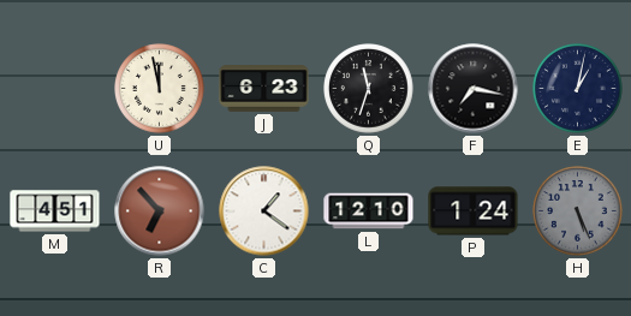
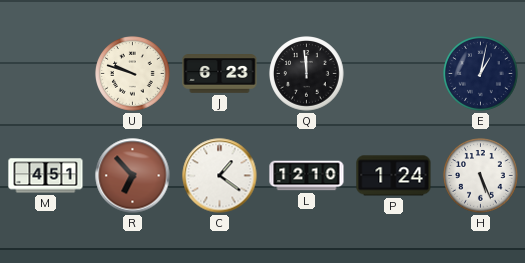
U: 11:58 -> 9:48
Q: 11:33 -> 11:59
F: 7:17 -> none
H dial: grey -> white
